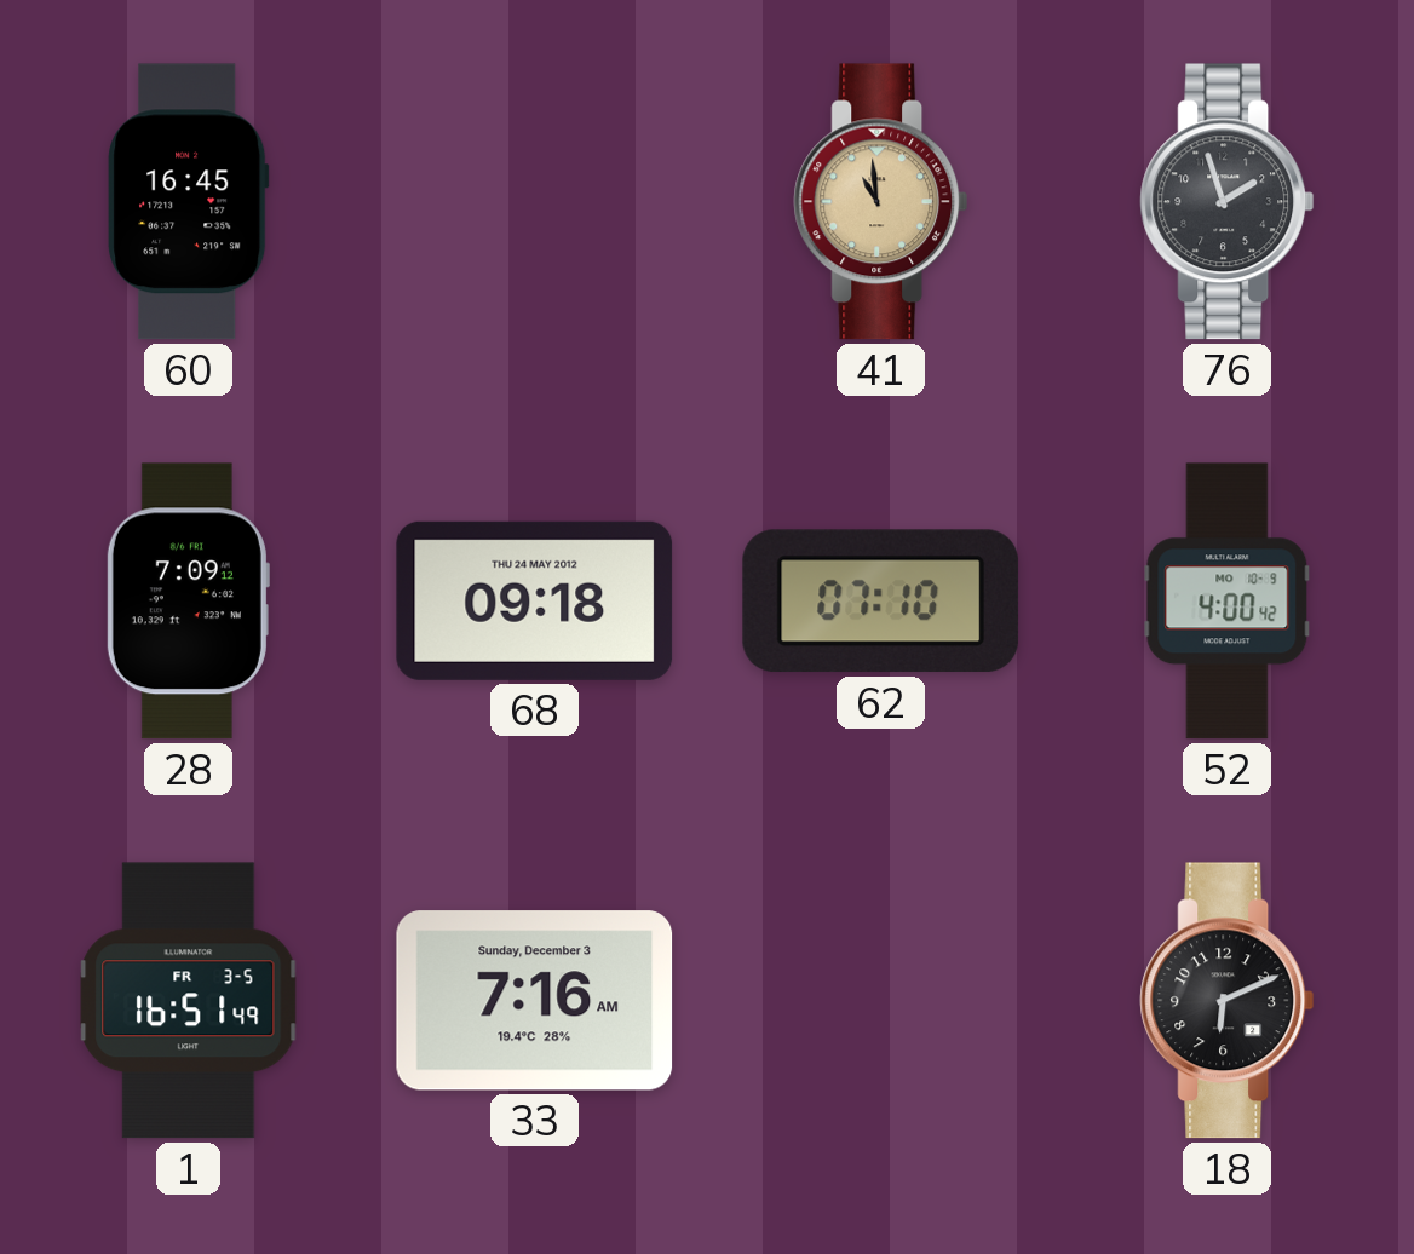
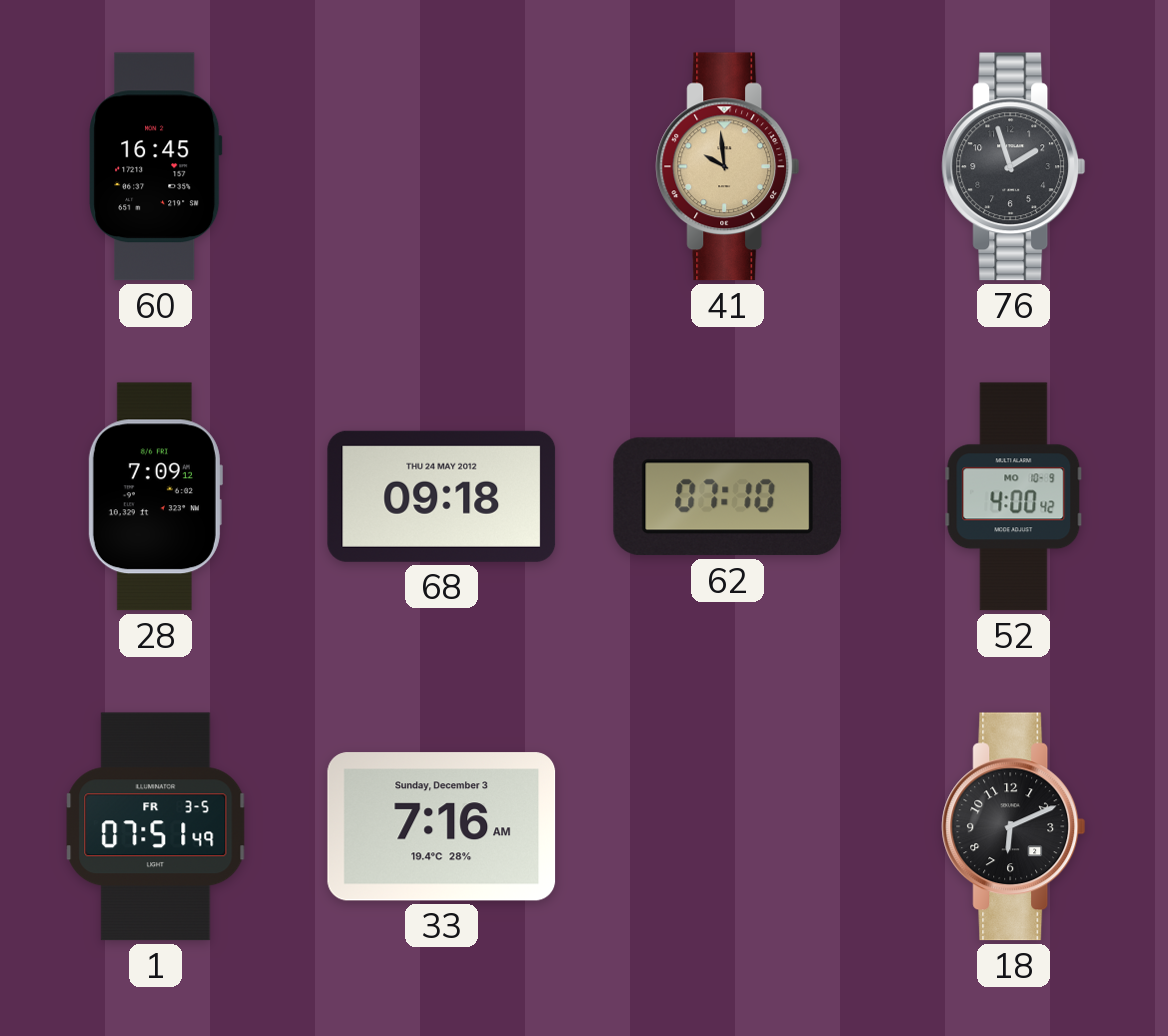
41: 10:59 -> 9:59
1: 16:51 -> 07:51
